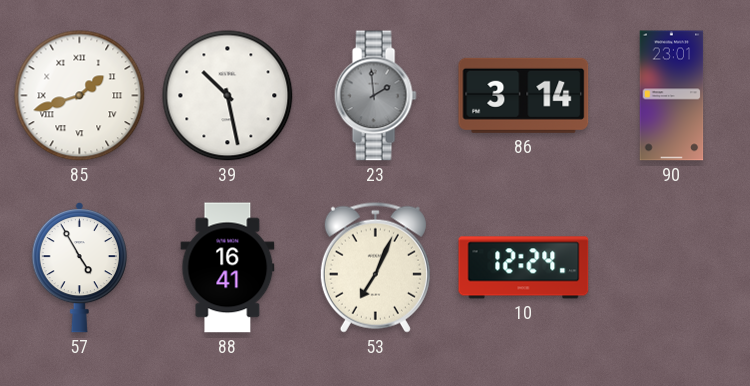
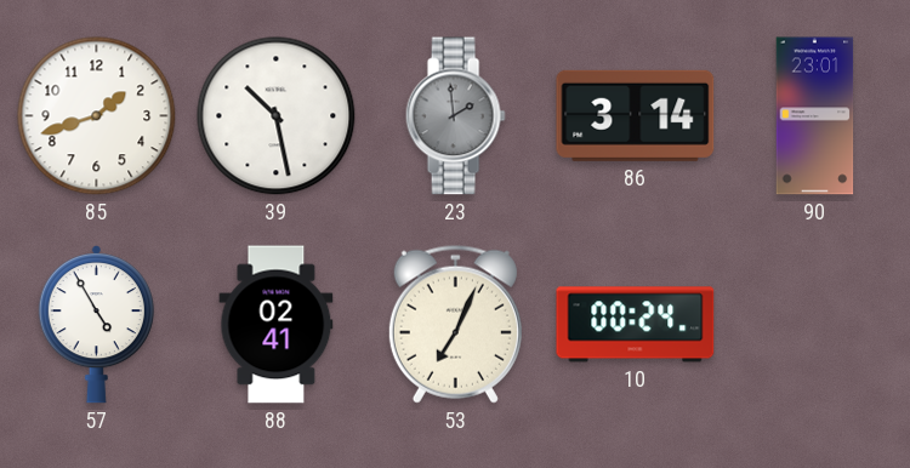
85 numerals: Roman -> Arabic
88: 16:41 -> 02:41
10: 12:24 -> 00:24
